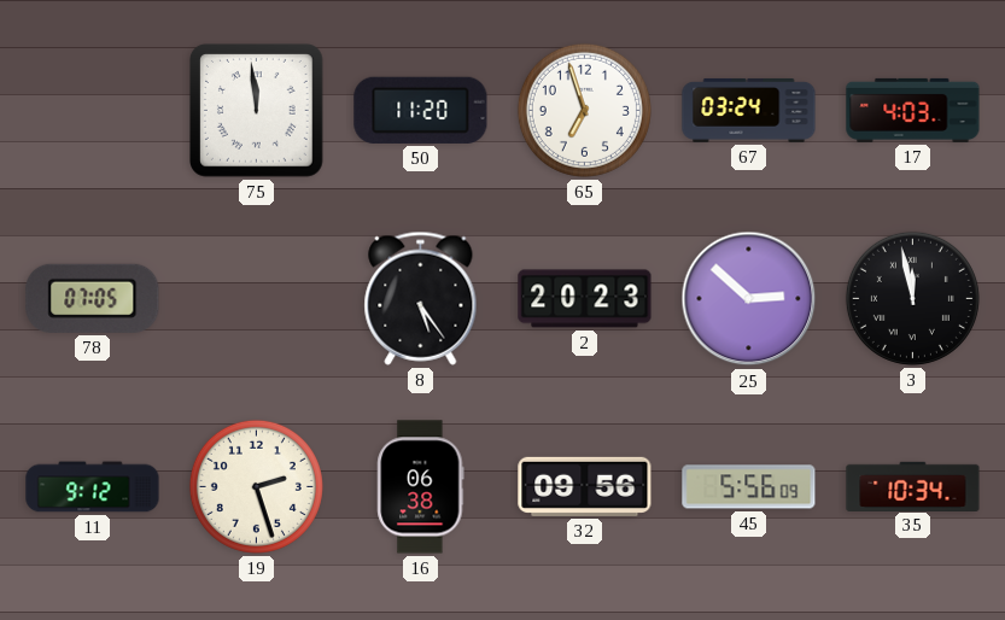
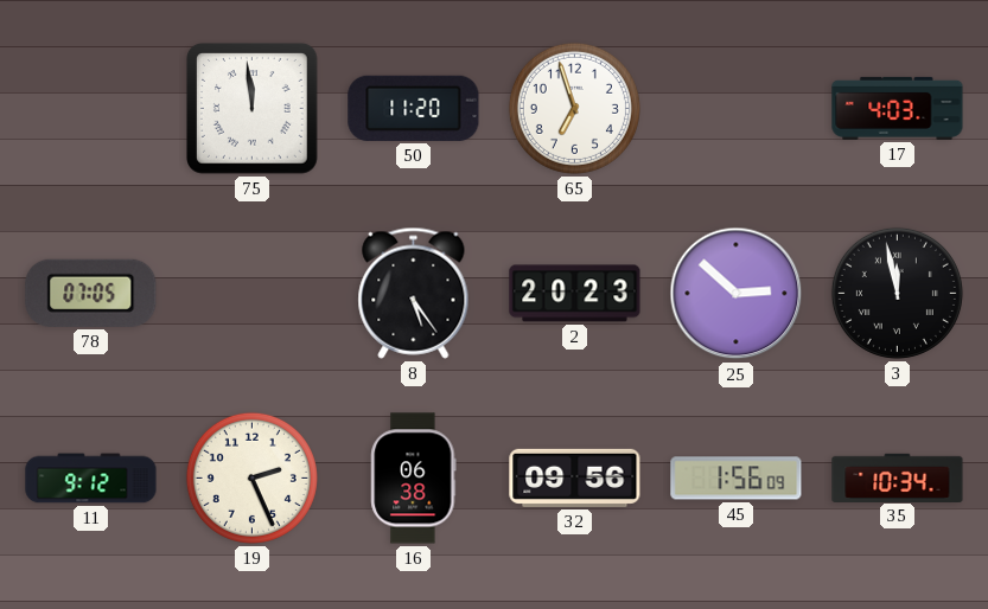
67: 03:24 -> none
19: 2:27 -> 2:26
45: 5:56 -> 1:56
